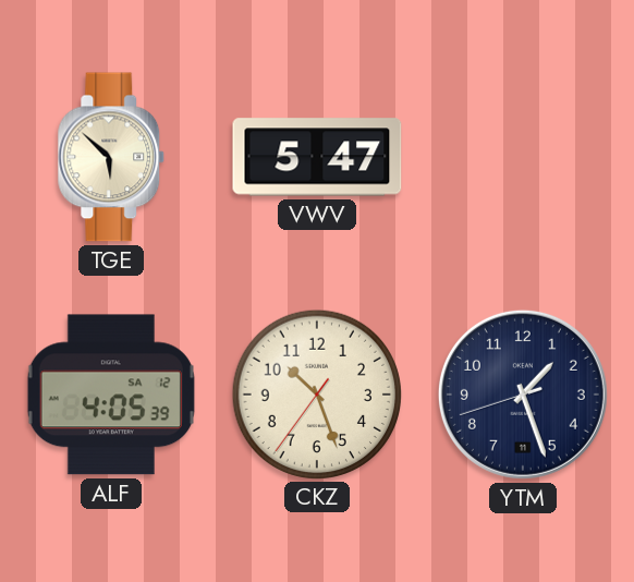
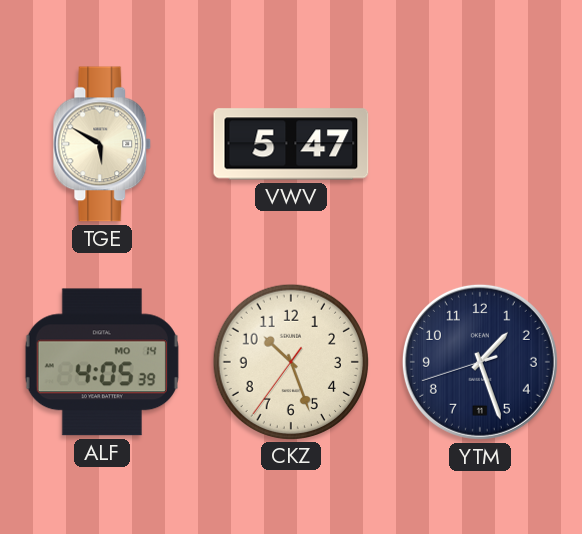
TGE: 5:52 -> 5:50
ALF date: SA 12 -> MO 14
